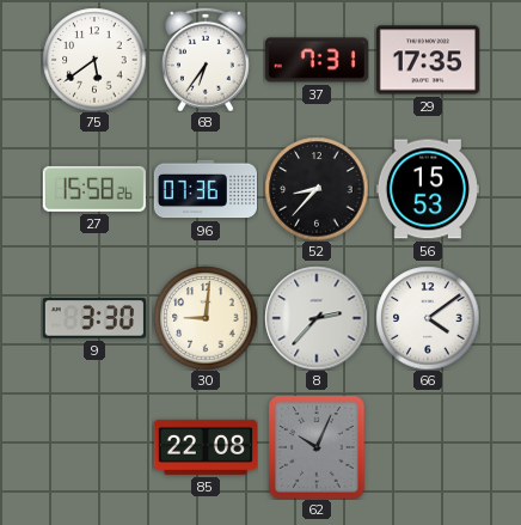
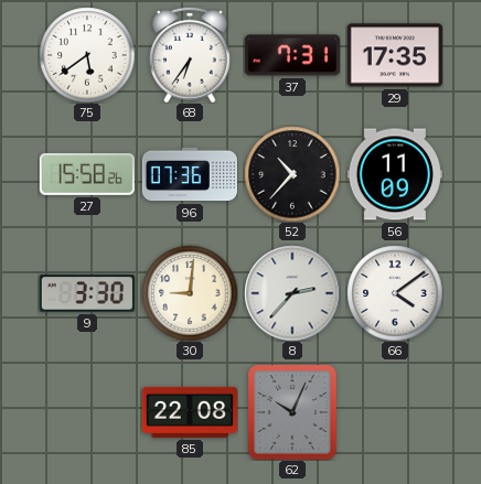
52: 8:37 -> 10:37
56: 15:53 -> 11:09
